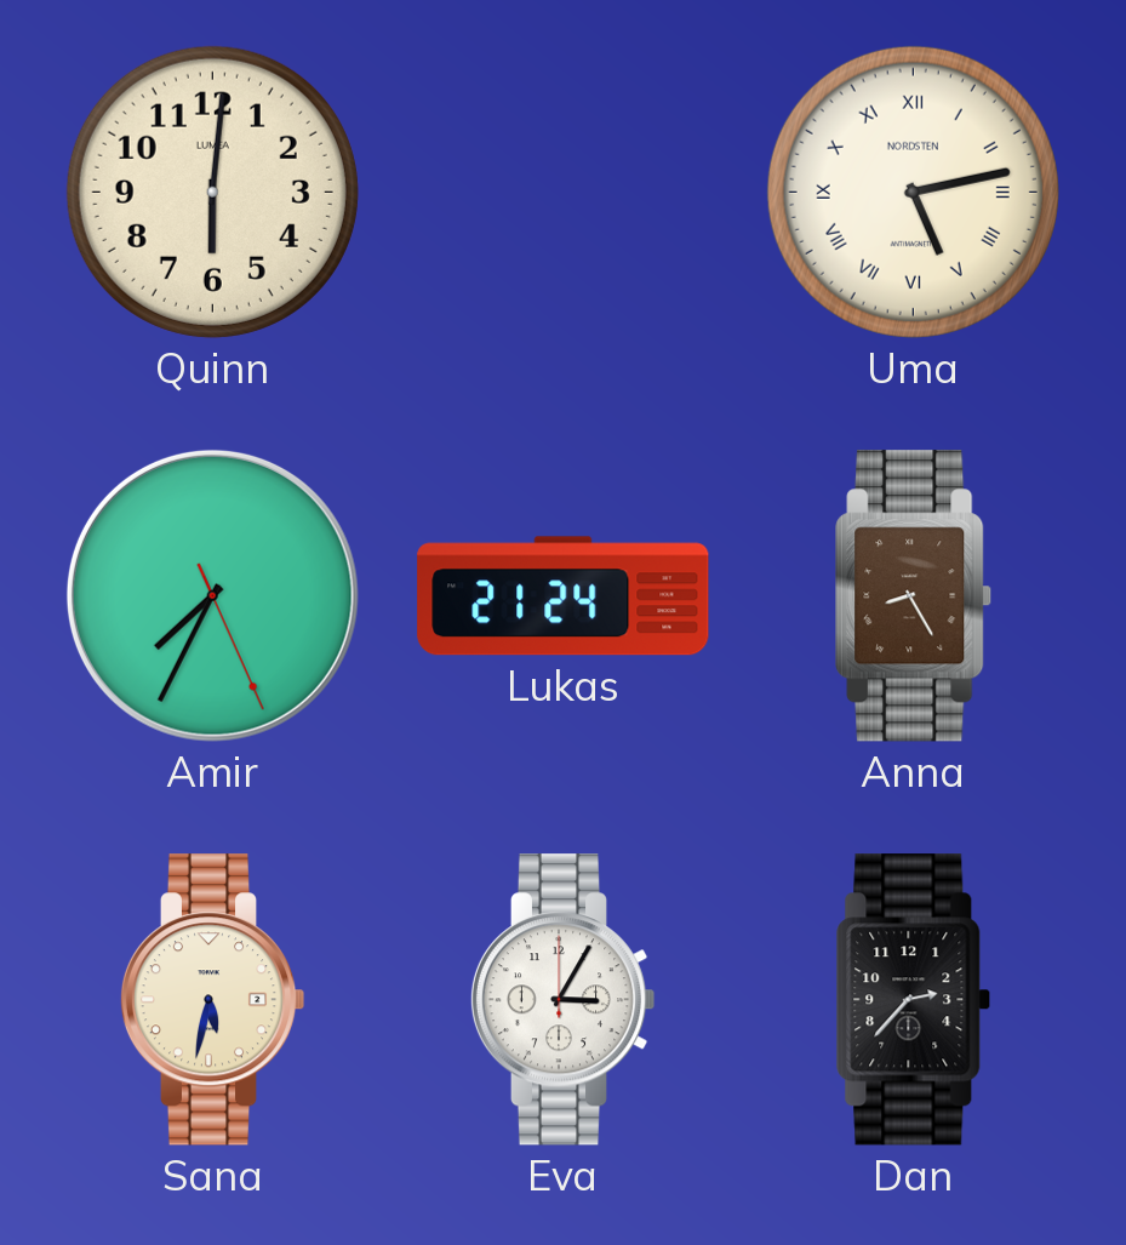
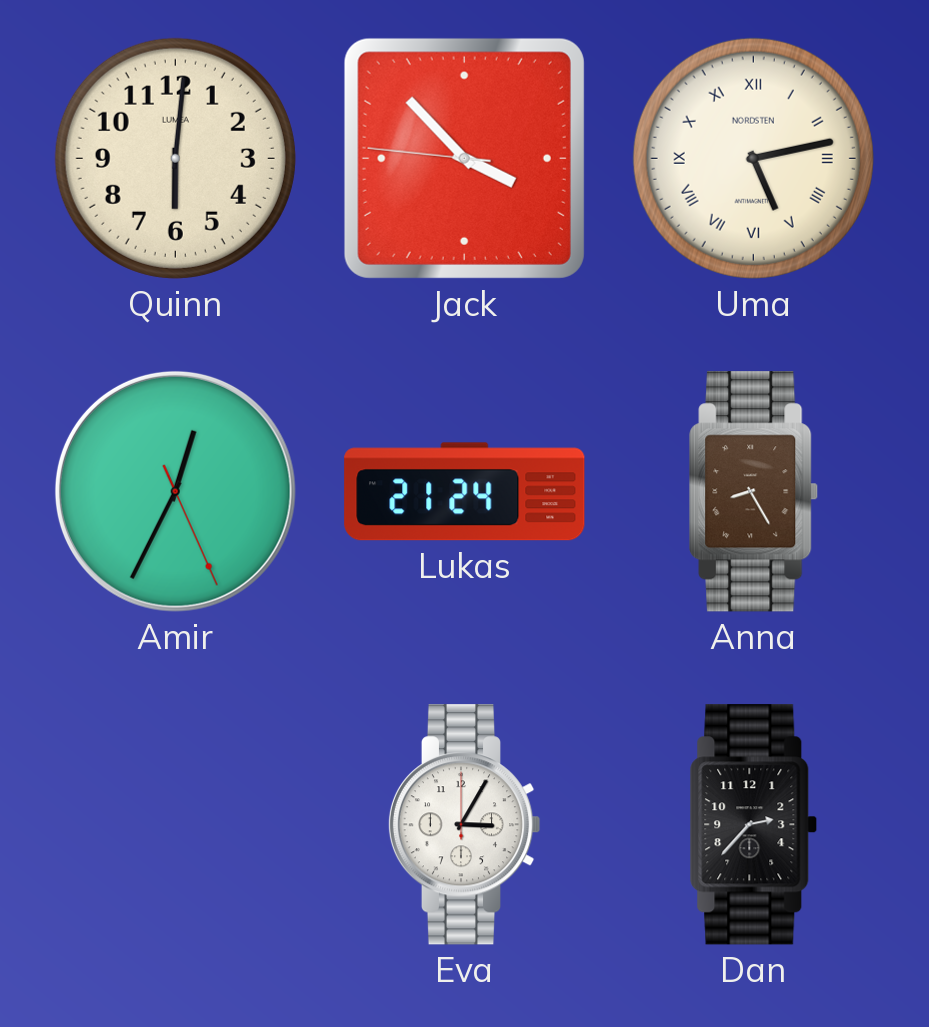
Jack: none -> 3:52
Amir: 7:34 -> 12:34
Sana: 5:32 -> none
